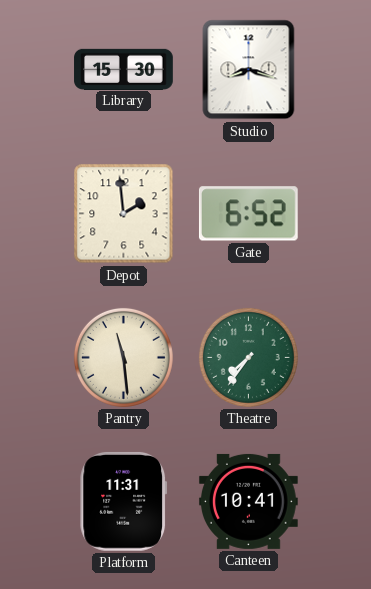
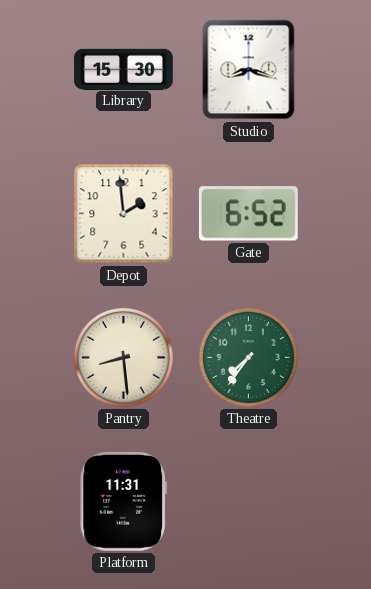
Pantry: 11:29 -> 8:29
Canteen: 10:41 -> none
